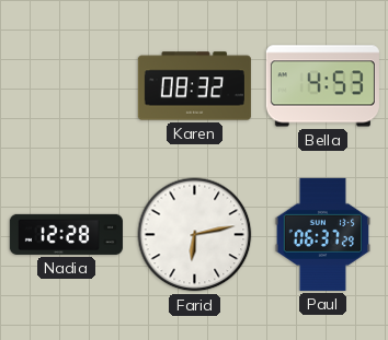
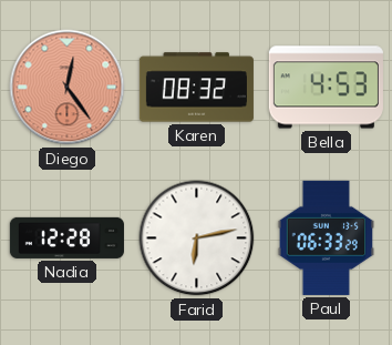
Diego: none -> 12:24
Paul: 06:37 -> 06:33
